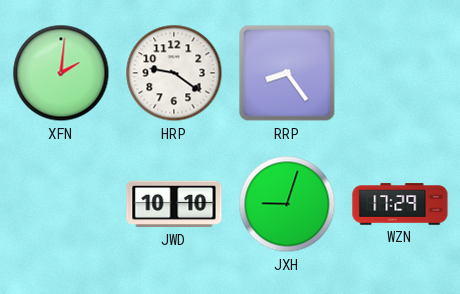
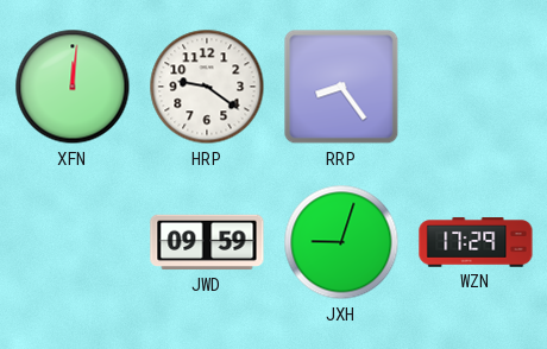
XFN: 2:01 -> 12:01
JWD: 10:10 -> 09:59
